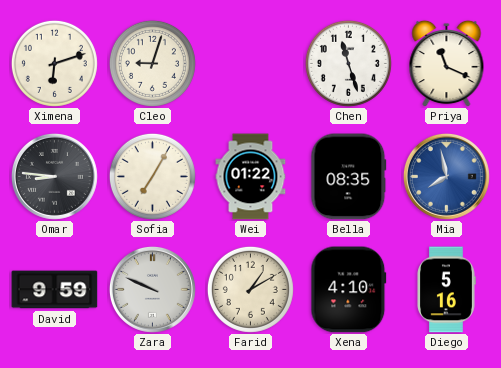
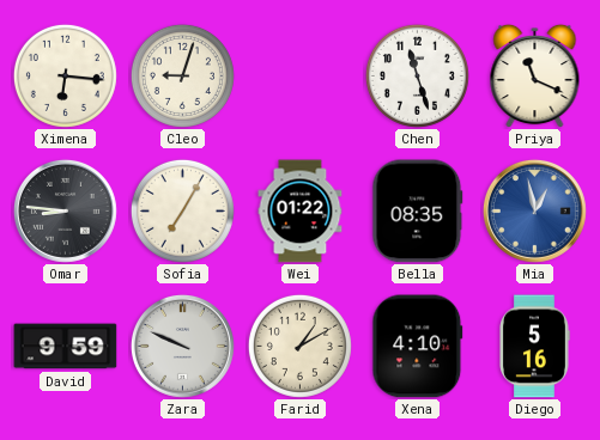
Ximena: 6:12 -> 6:16
Mia: 7:58 -> 12:58
